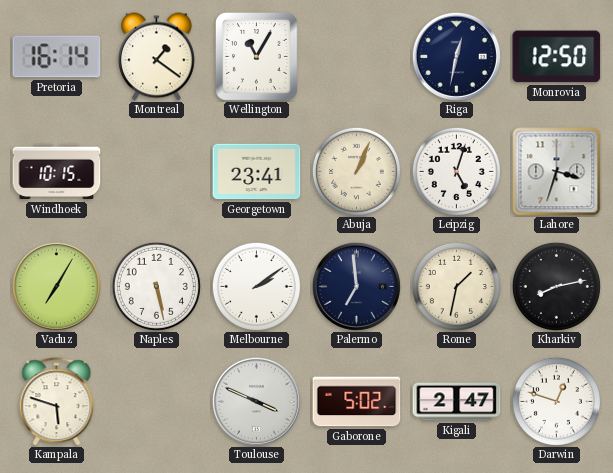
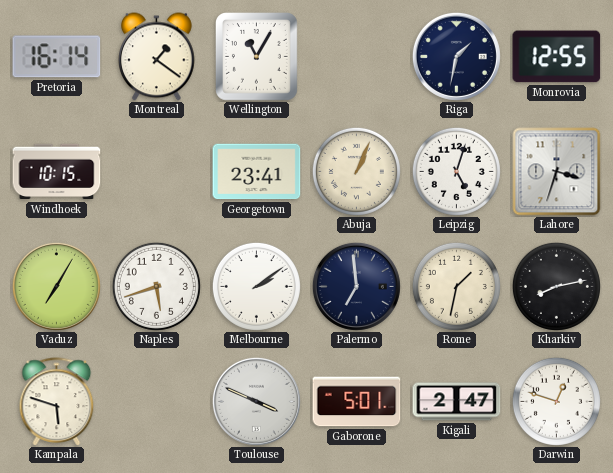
Riga: 12:32 -> 1:32
Monrovia: 12:50 -> 12:55
Naples: 5:28 -> 5:42
Gaborone: 5:02 -> 5:01
